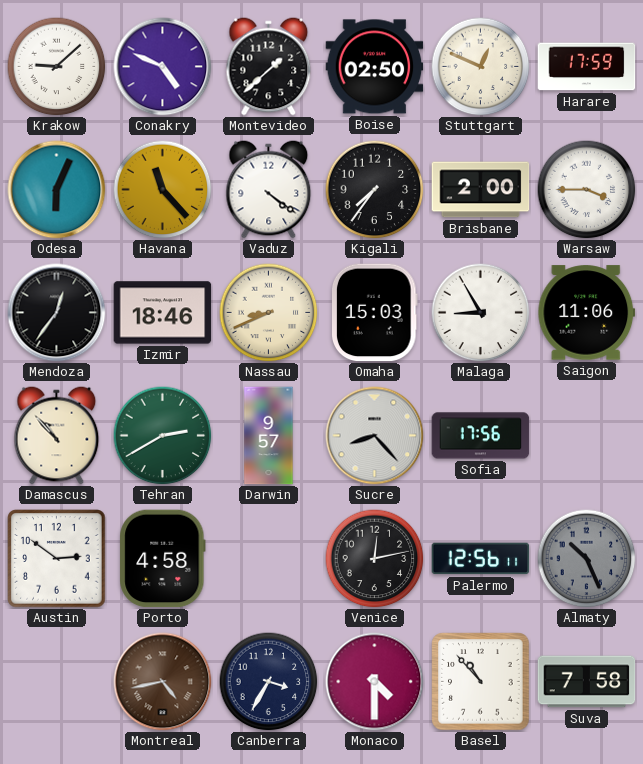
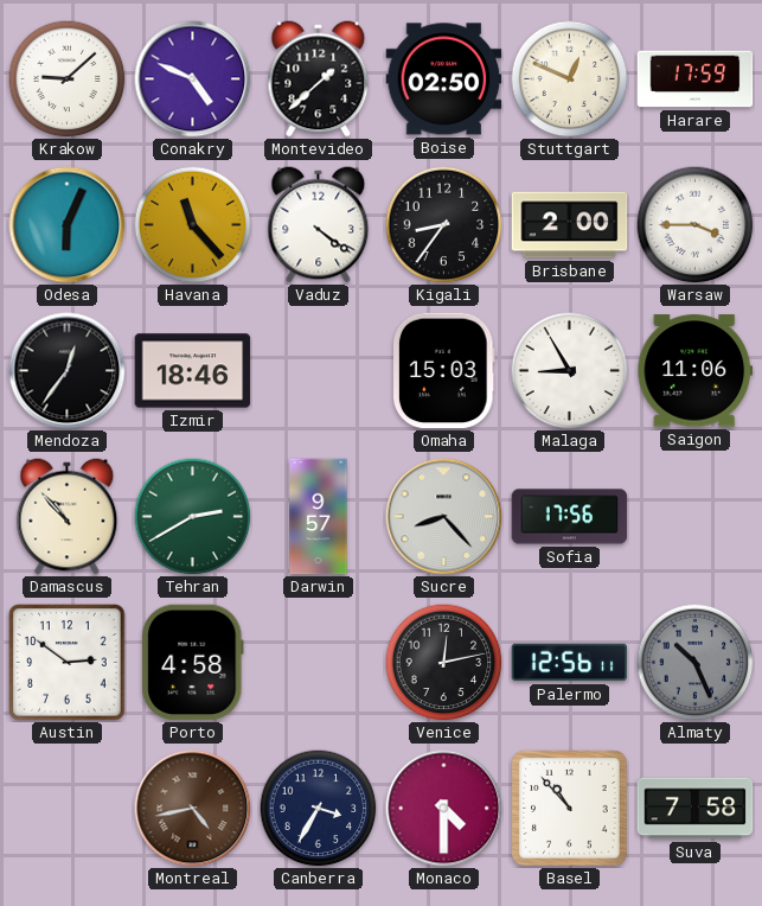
Kigali: 7:36 -> 8:36
Nassau: 8:41 -> none
